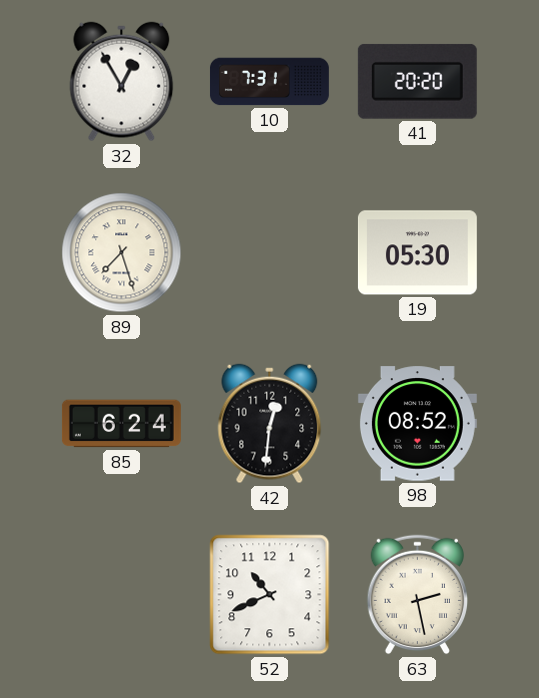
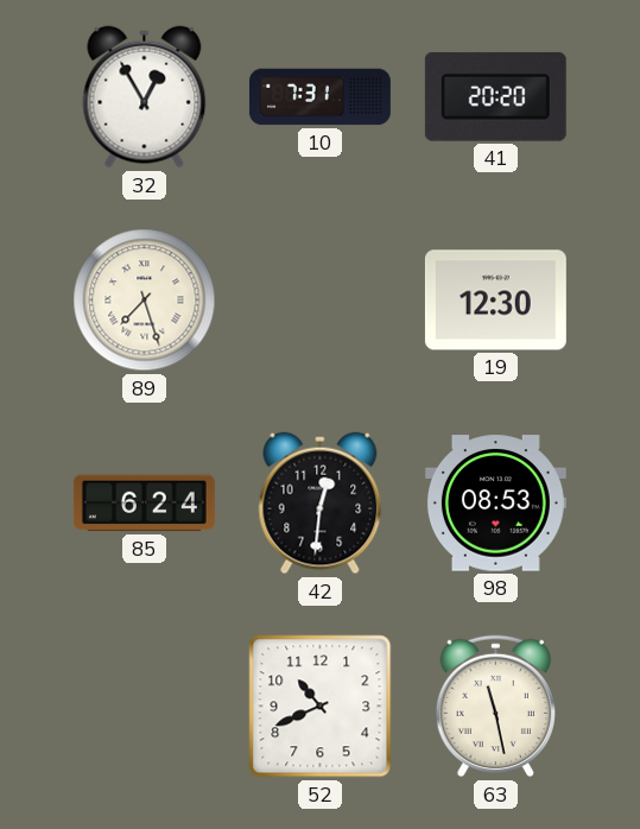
19: 05:30 -> 12:30
98: 08:52 -> 08:53
63: 2:28 -> 11:28
